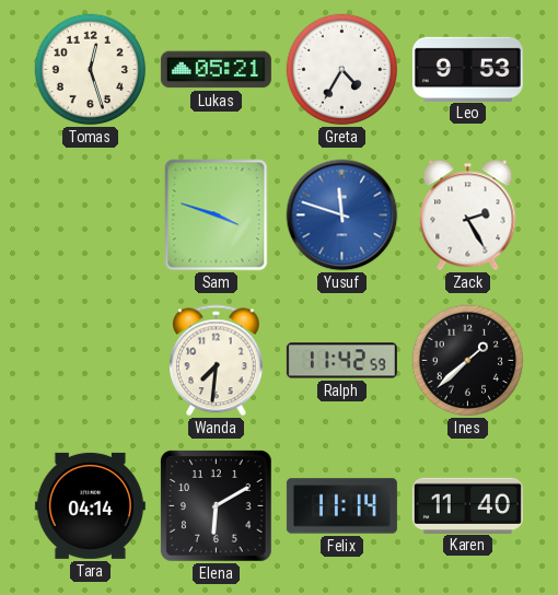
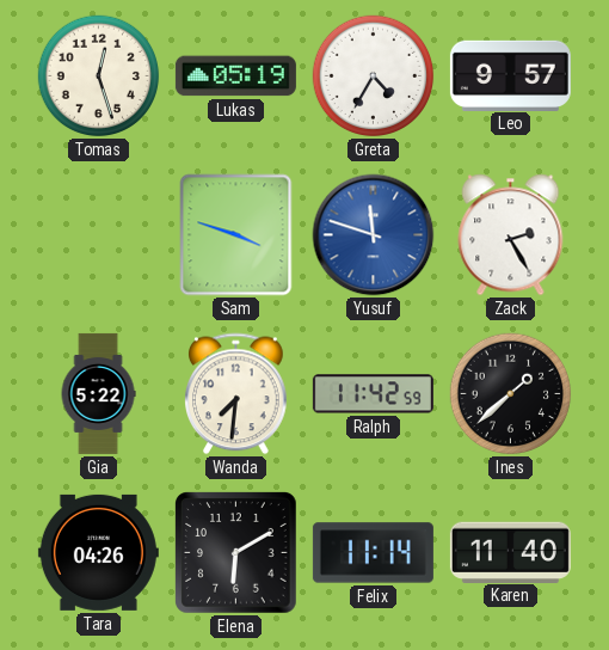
Lukas: 05:21 -> 05:19
Leo: 9:53 -> 9:57
Gia: none -> 5:22
Tara: 04:14 -> 04:26
